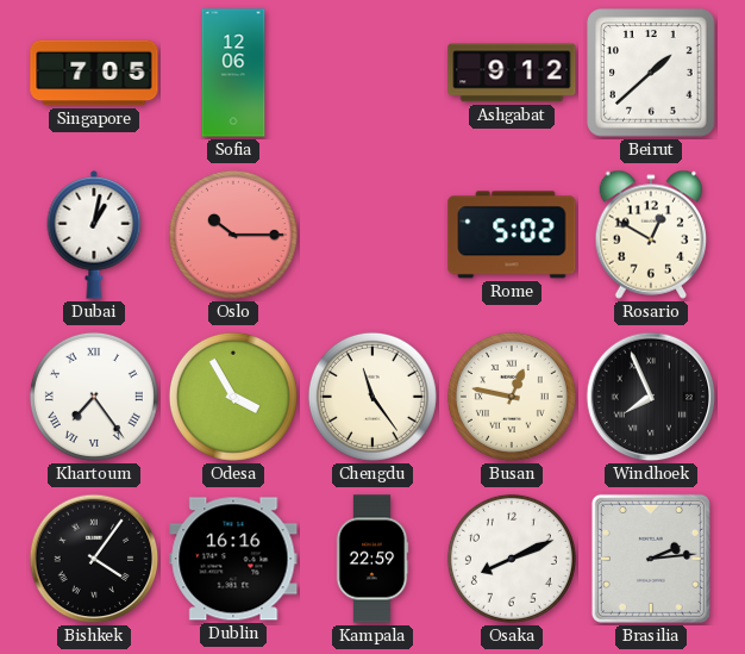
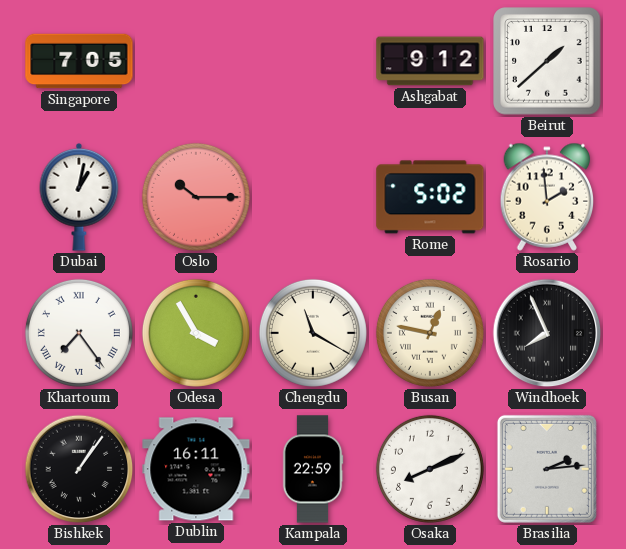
Sofia: 12:06 -> none
Rosario: 12:50 -> 1:59
Chengdu: 11:24 -> 11:20
Bishkek: 4:06 -> 1:06
Dublin: 16:16 -> 16:11
